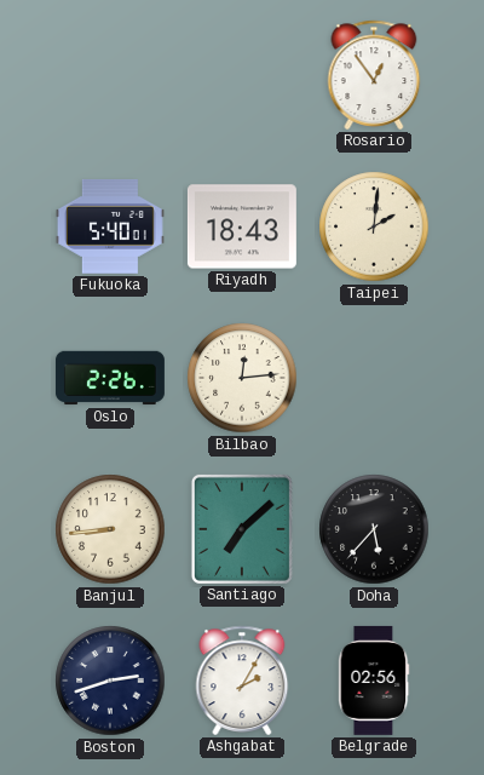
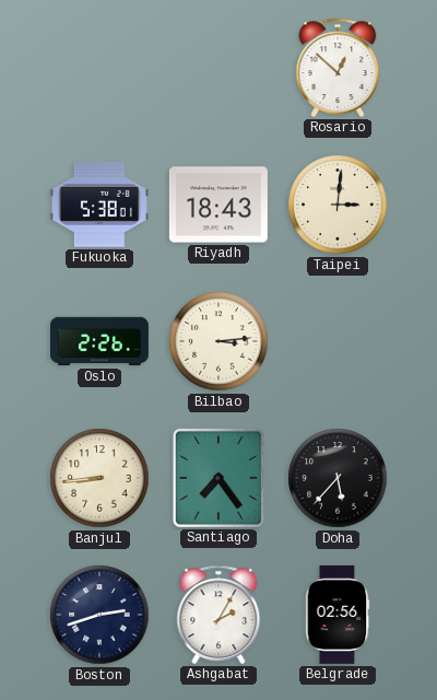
Rosario: 12:54 -> 12:52
Fukuoka: 5:40 -> 5:38
Taipei: 2:01 -> 3:01
Bilbao: 12:14 -> 3:14
Santiago: 7:08 -> 7:24
